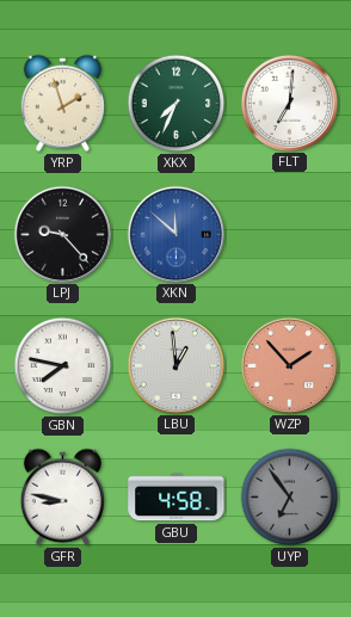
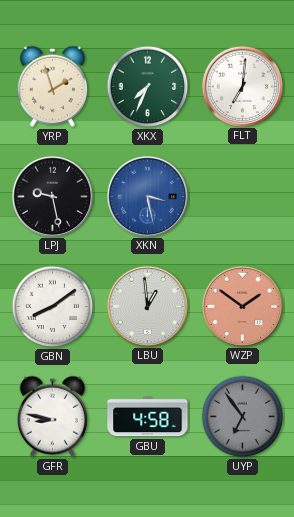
LPJ: 9:23 -> 9:28
XKN: 11:52 -> 3:28
GBN: 7:47 -> 8:09
WZP: 1:53 -> 1:51
